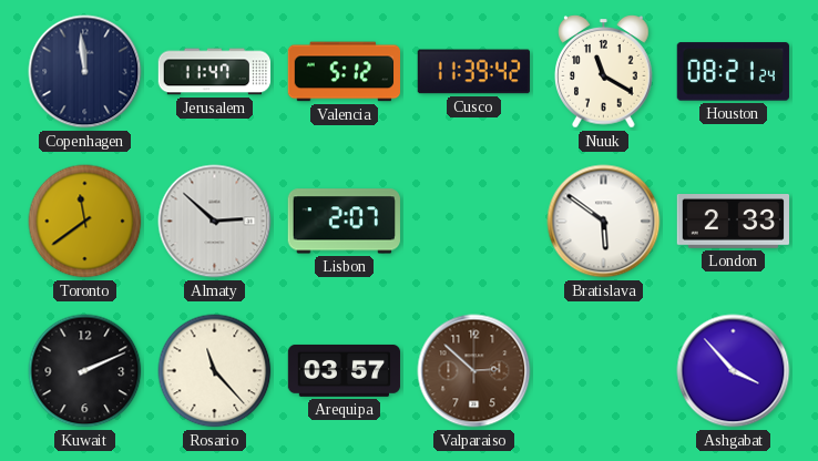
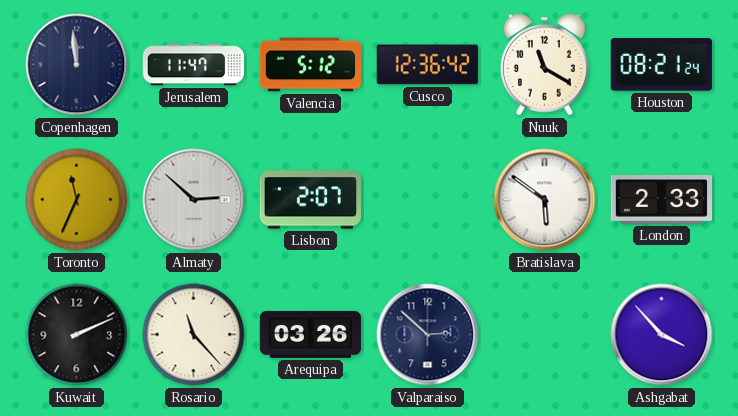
Cusco: 11:39 -> 12:36
Toronto: 11:39 -> 11:34
Arequipa: 03:57 -> 03:26
Valparaiso dial: brown -> navy
